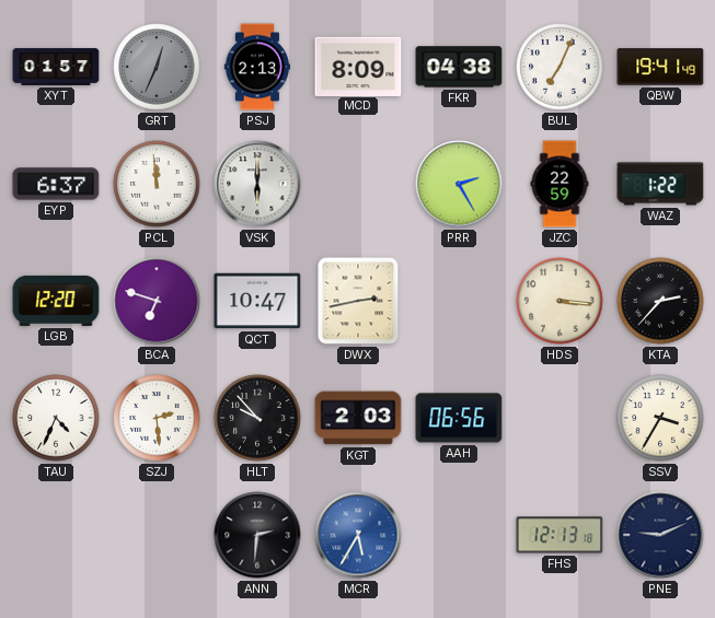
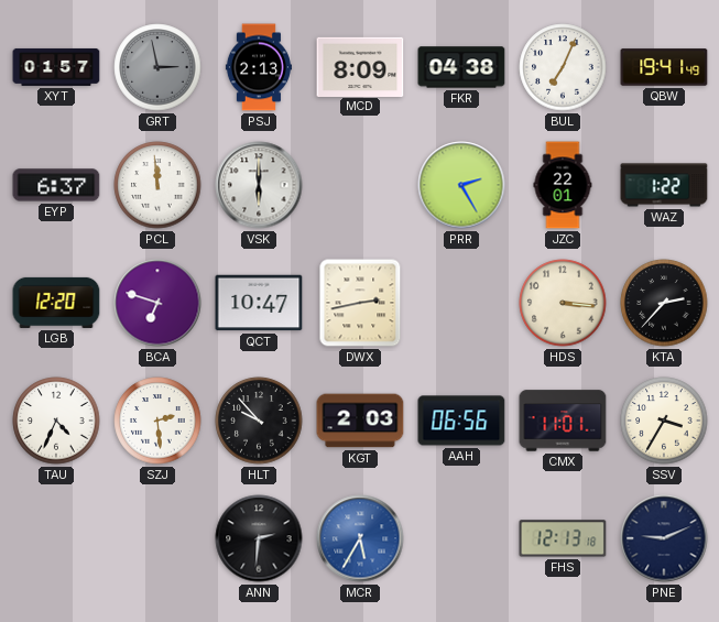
GRT: 12:34 -> 2:58
JZC: 22:59 -> 22:01
CMX: none -> 11:01
